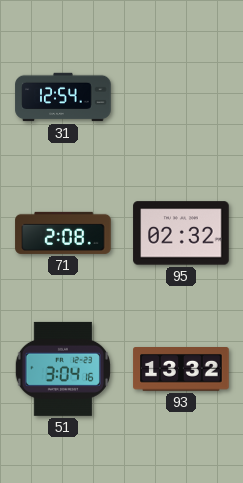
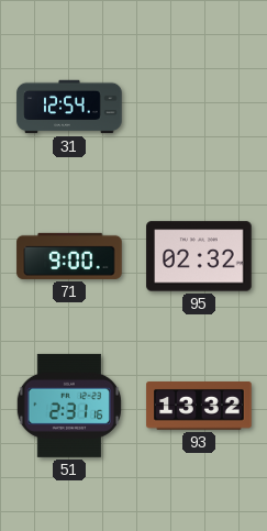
71: 2:08 -> 9:00
51: 3:04 -> 2:31
